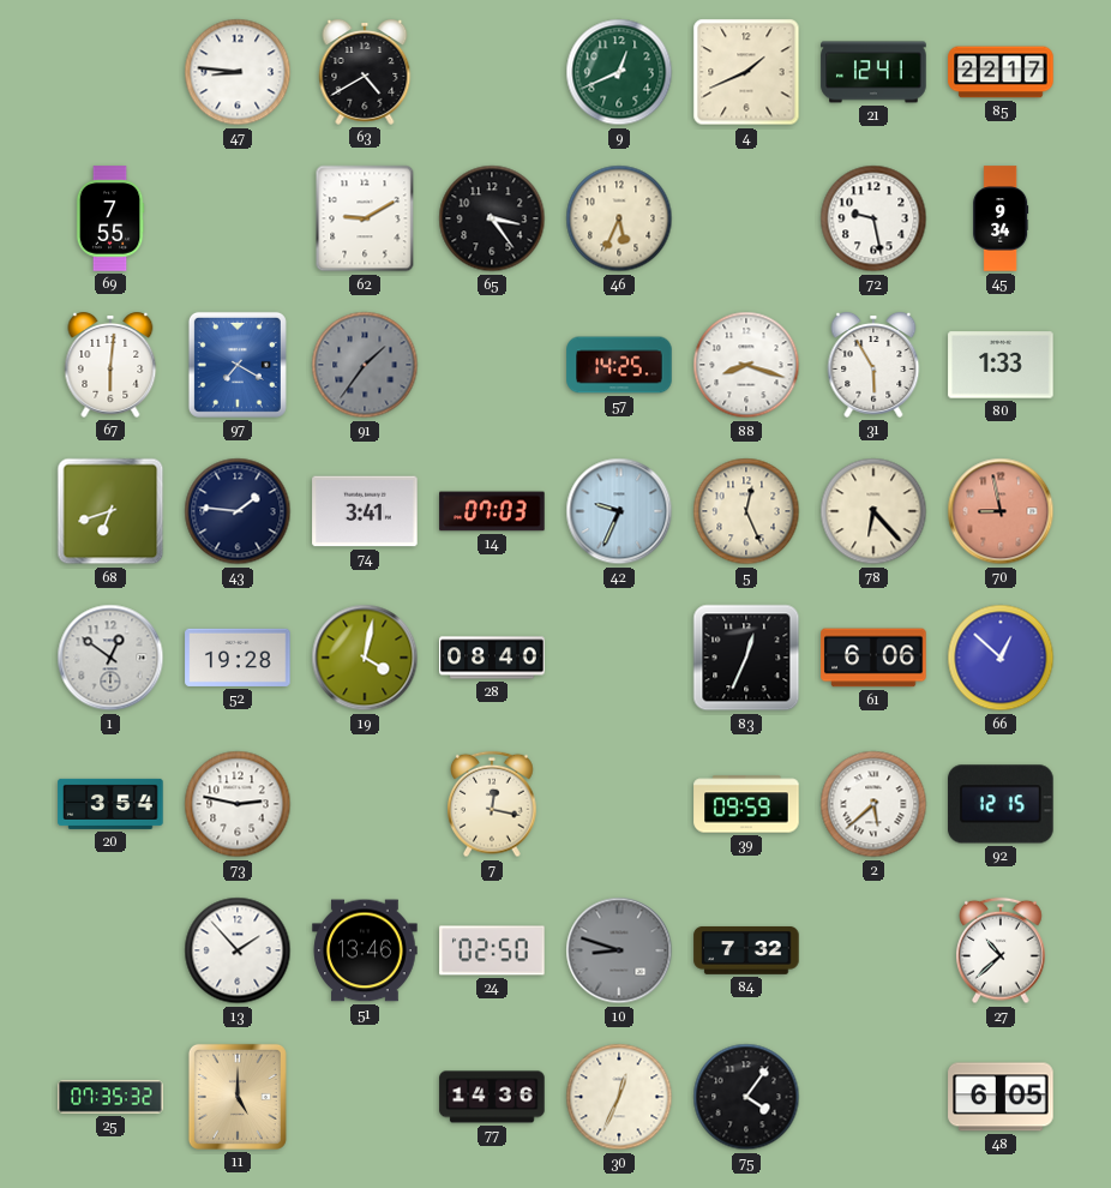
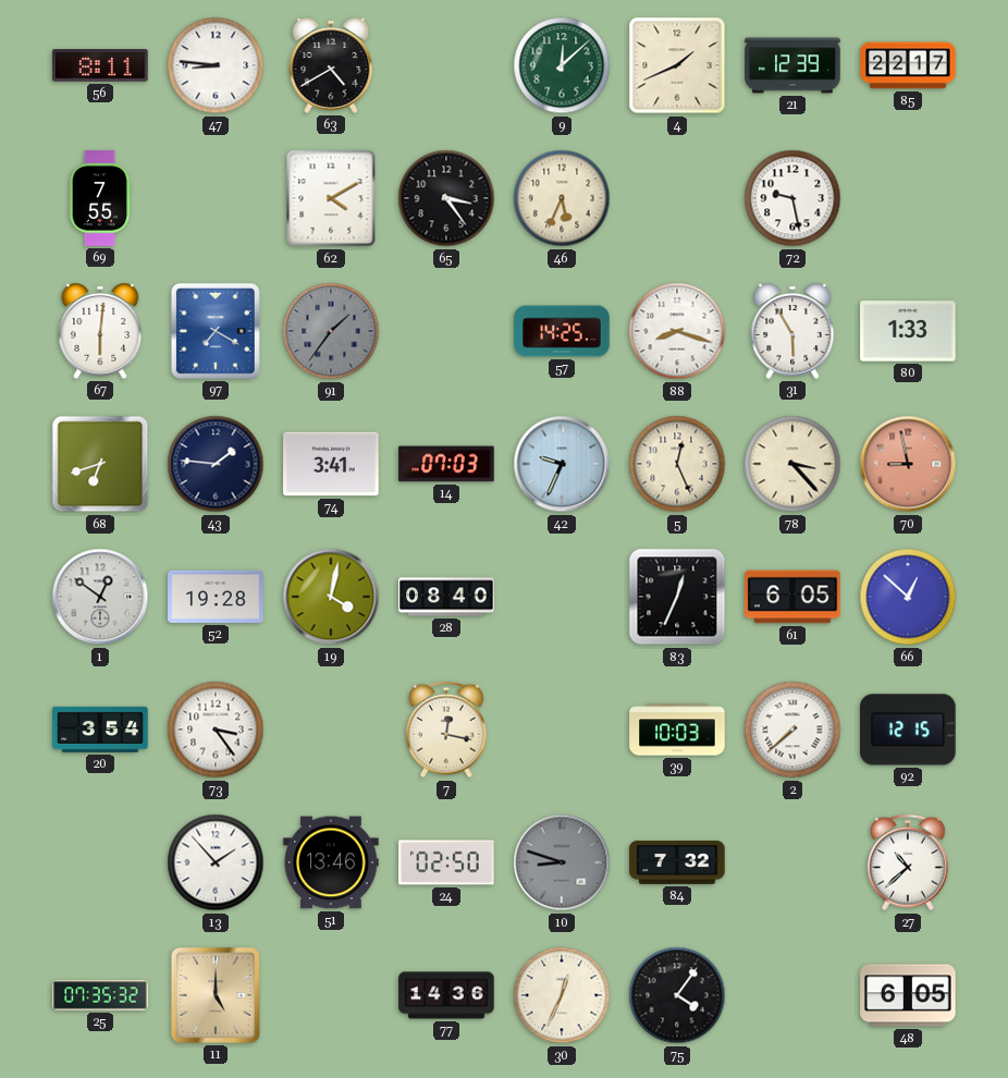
56: none -> 8:11
9: 12:41 -> 12:08
21: 12:41 -> 12:39
62: 9:10 -> 4:10
45: 9:34 -> none
78: 6:23 -> 3:23
61: 6:06 -> 6:05
73: 2:47 -> 3:24
39: 09:59 -> 10:03
2: 5:38 -> 7:38
